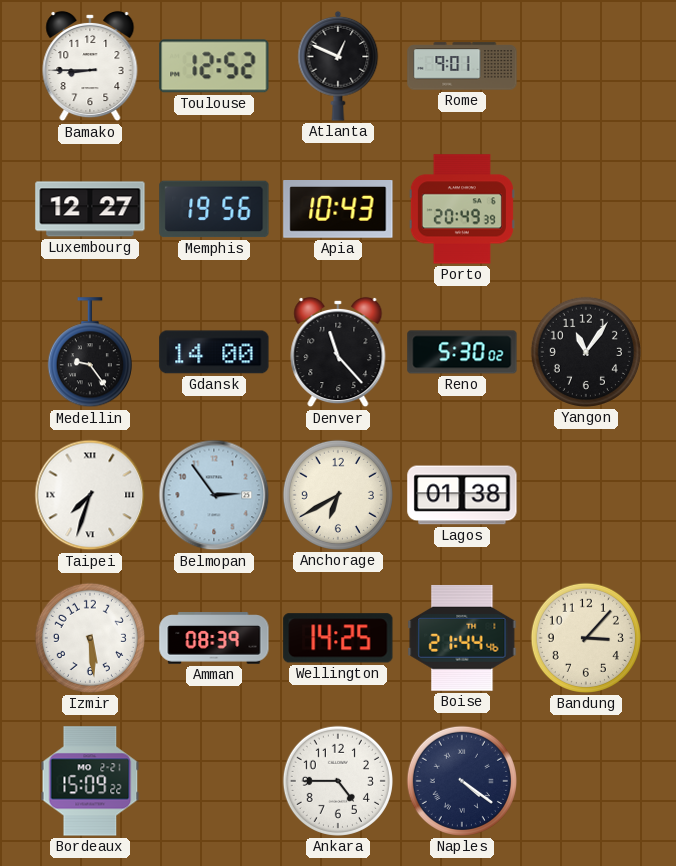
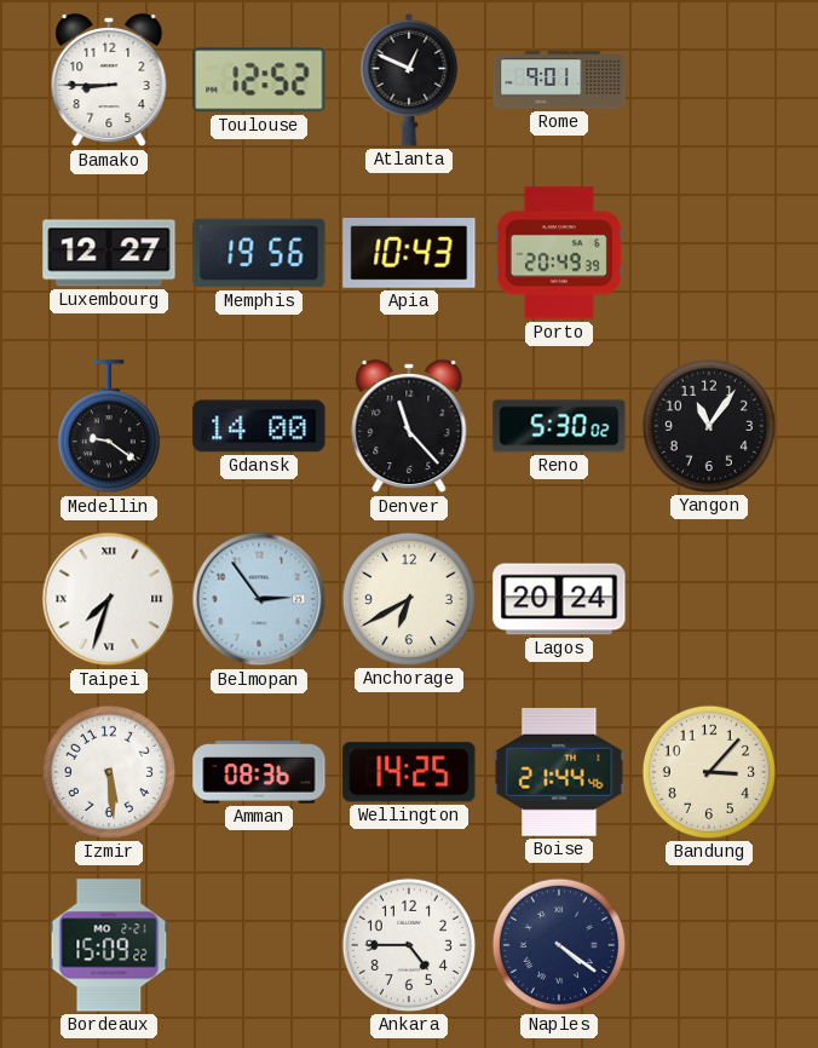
Medellin: 9:24 -> 9:21
Lagos: 01:38 -> 20:24
Amman: 08:39 -> 08:36
